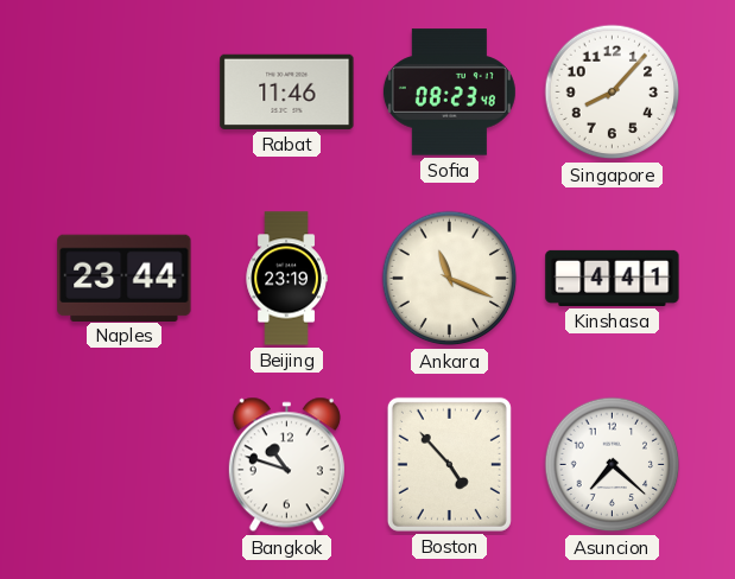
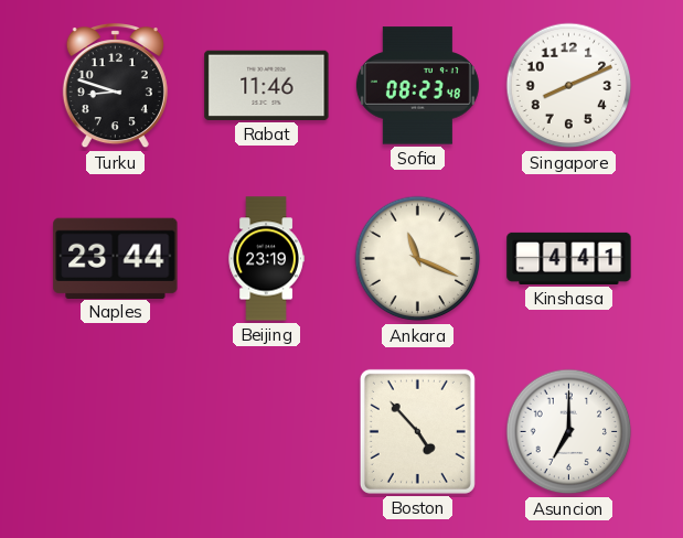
Turku: none -> 8:48
Singapore: 8:07 -> 8:11
Bangkok: 10:48 -> none
Asuncion: 7:22 -> 7:00
